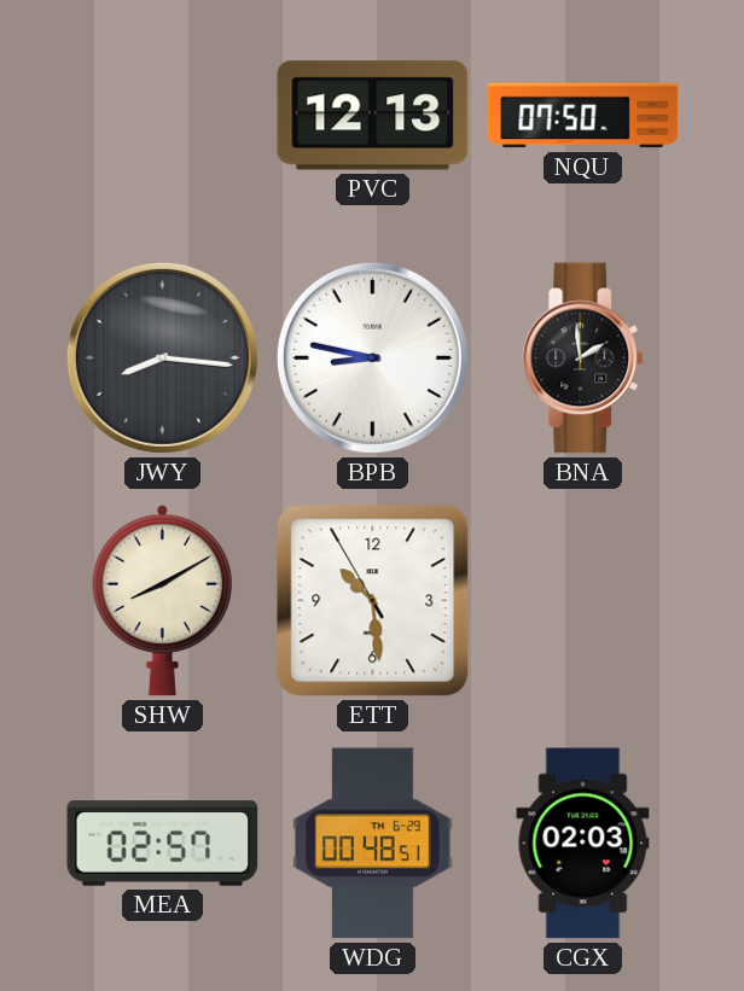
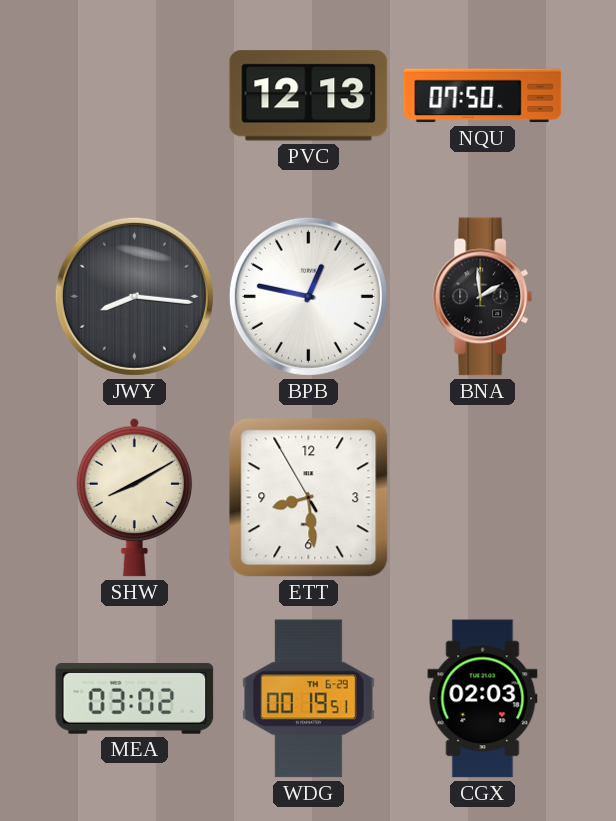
BPB: 8:47 -> 12:47
ETT: 10:28 -> 8:28
MEA: 02:57 -> 03:02
WDG: 00:48 -> 00:19
